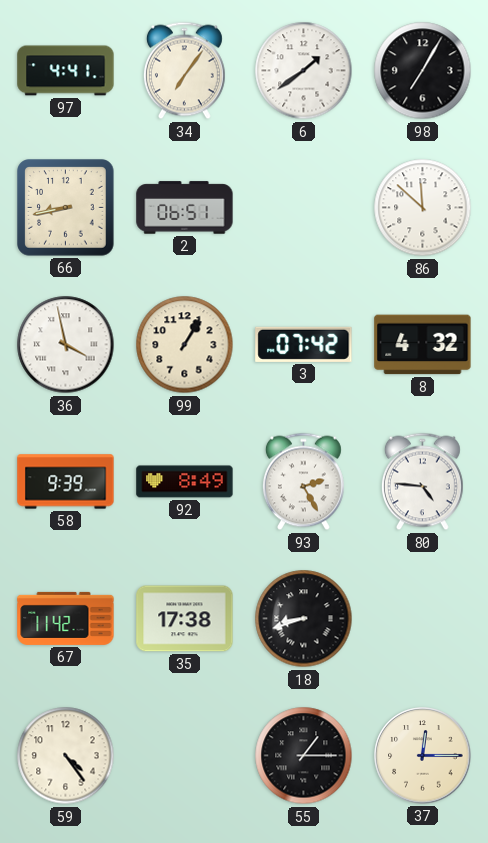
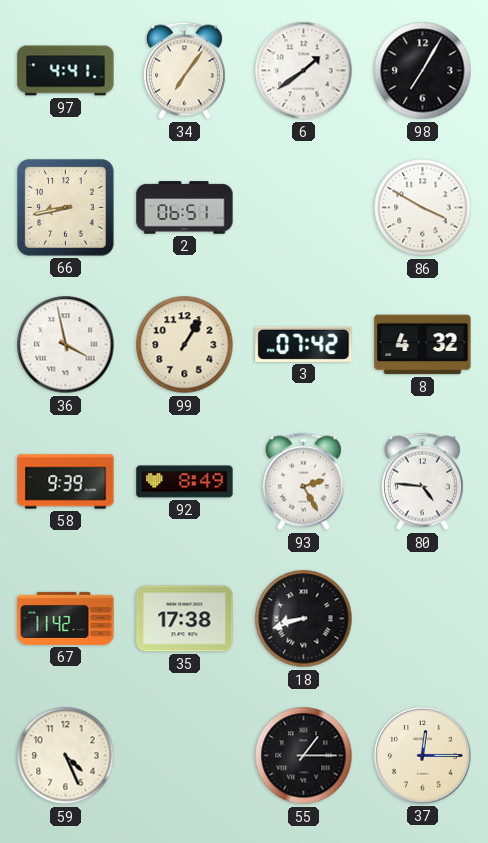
86: 11:52 -> 3:50
59: 4:24 -> 4:26
